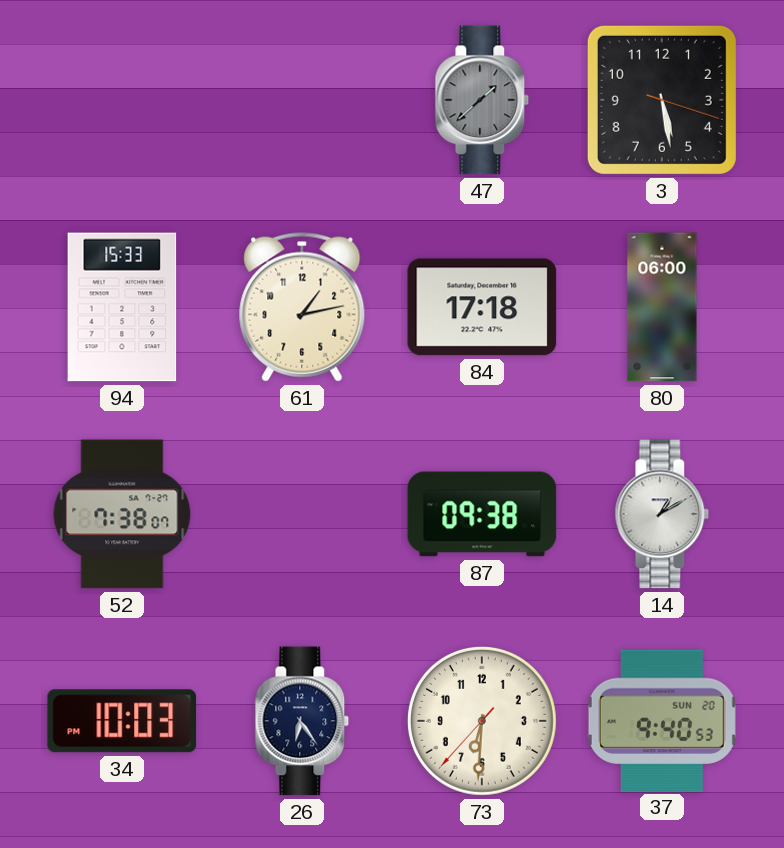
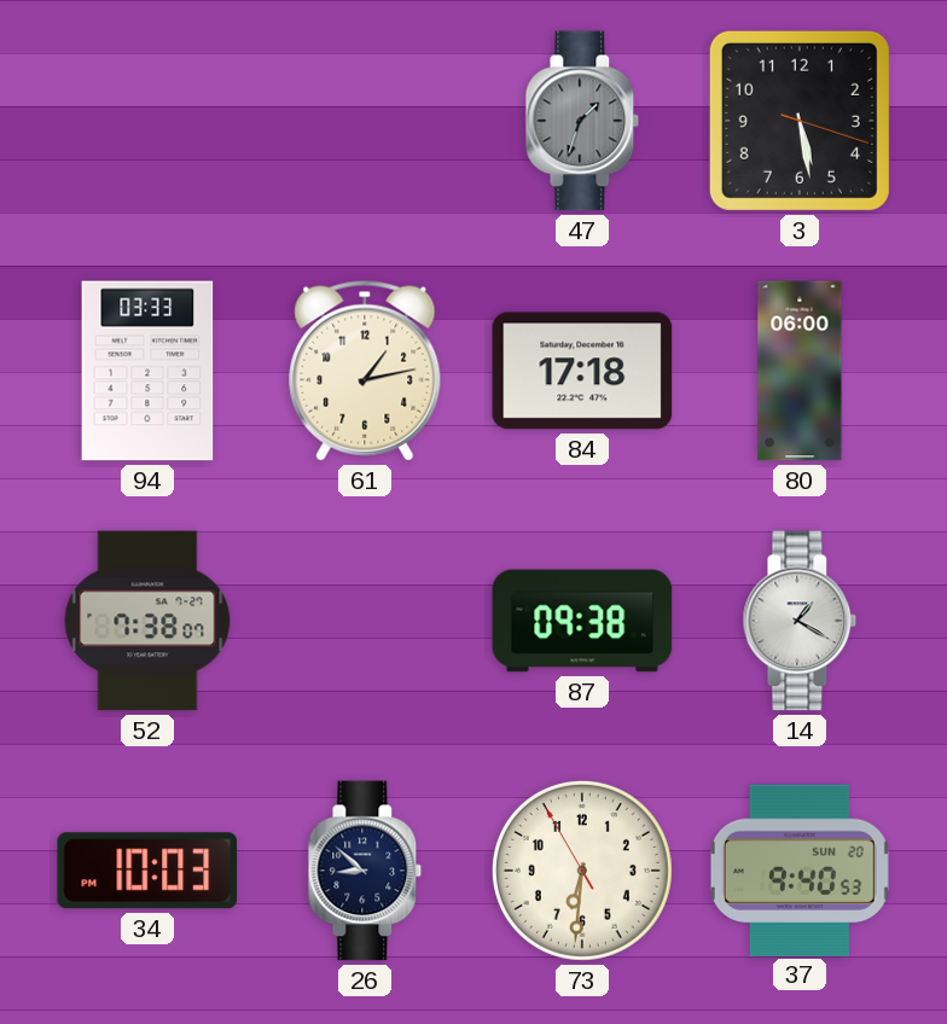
47: 1:38 -> 1:33
94: 15:33 -> 03:33
14: 1:10 -> 1:20
26: 6:24 -> 8:52
73: 6:30:37 -> 6:30:55
